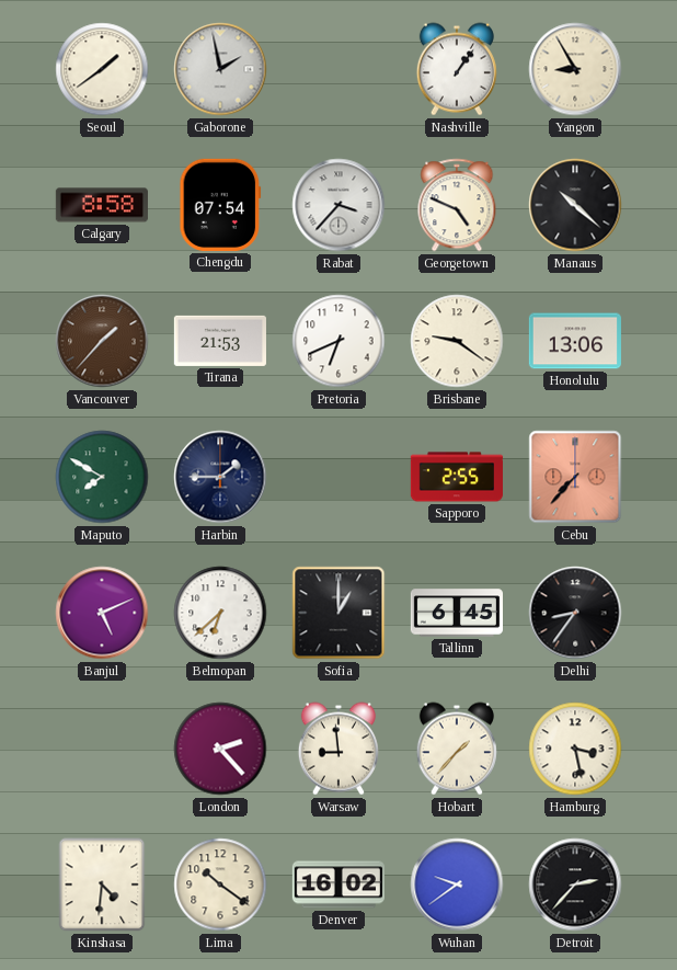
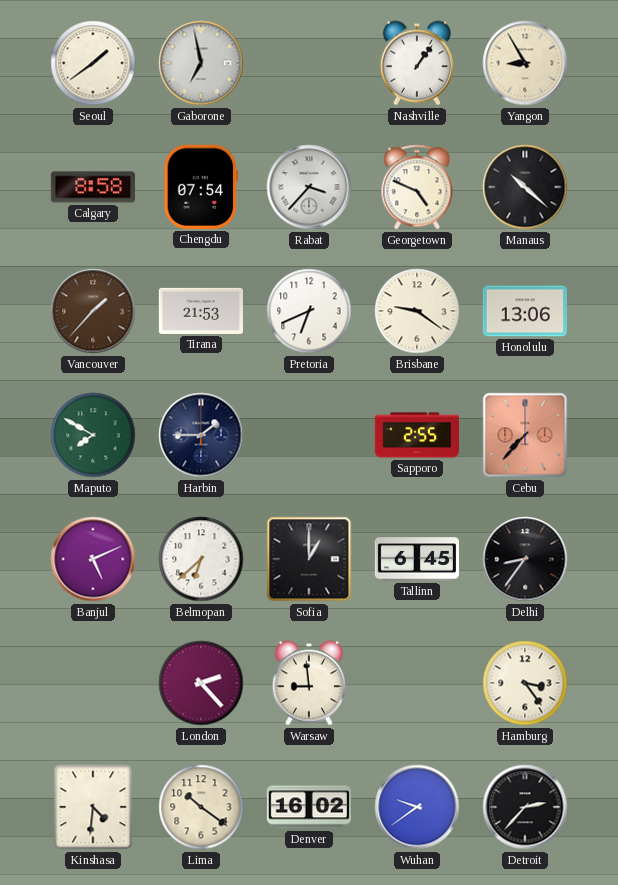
Gaborone: 1:58 -> 6:58
Hobart: 1:37 -> none
Hamburg: 3:28 -> 3:24
